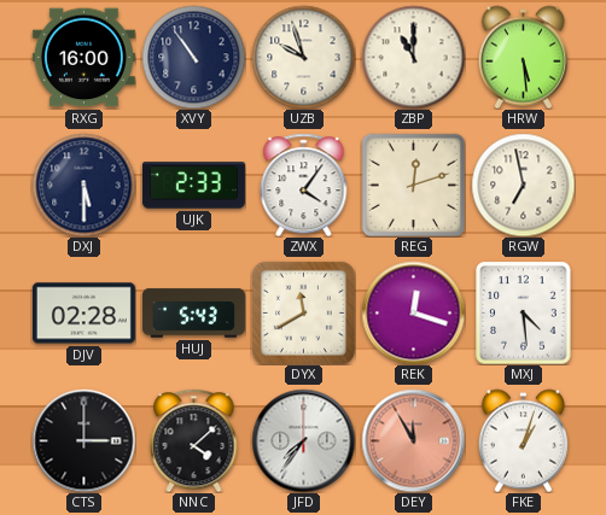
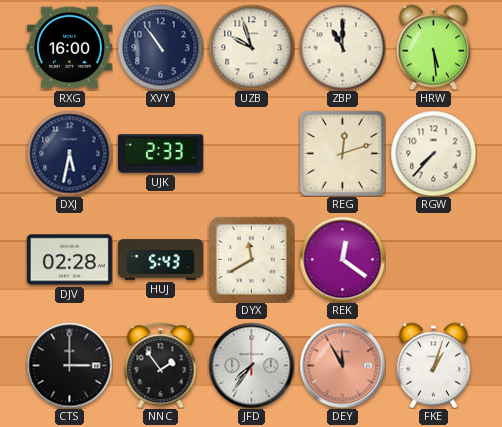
DXJ: 5:30 -> 5:32
ZWX: 4:06 -> none
RGW: 6:58 -> 7:37
REK: 12:18 -> 12:21
MXJ: 4:29 -> none
NNC: 4:08 -> 1:54
